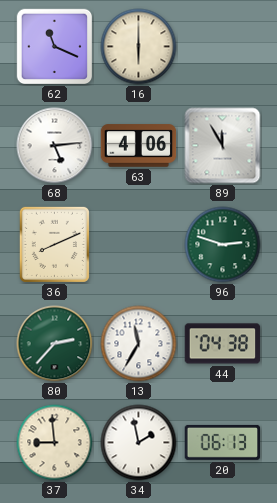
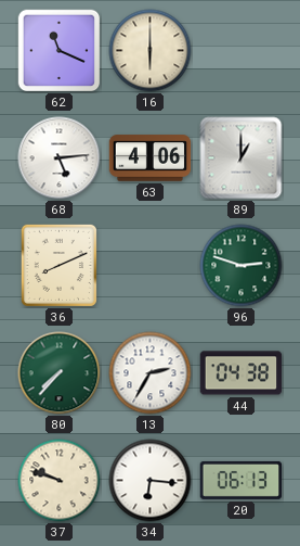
89: 11:55 -> 1:00
80: 2:37 -> 7:37
13: 11:35 -> 2:35
37: 8:59 -> 9:48
34: 1:58 -> 6:16
